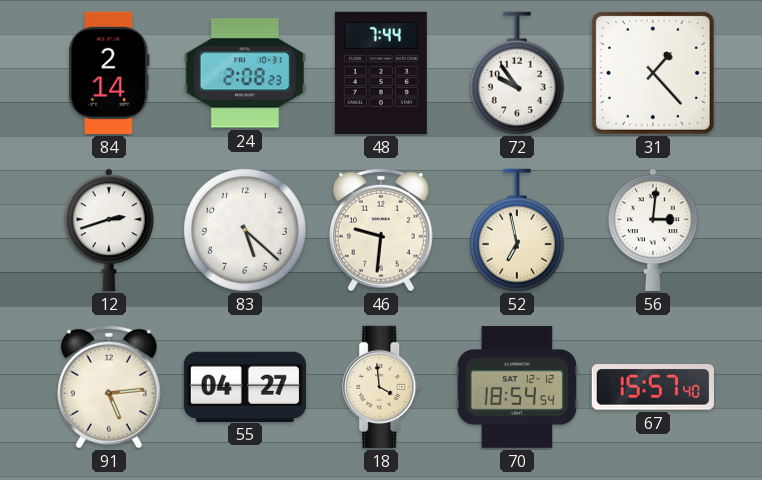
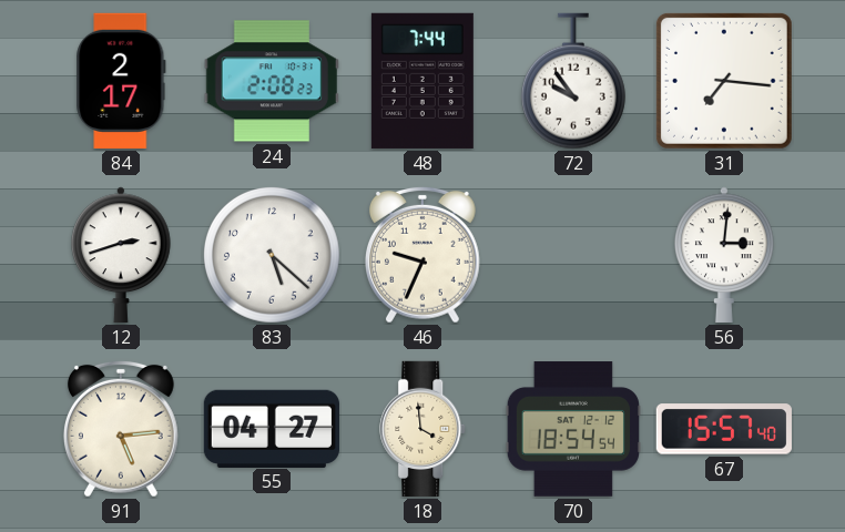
84: 2:14 -> 2:17
31: 1:23 -> 7:16
46: 9:31 -> 9:34
52: 6:58 -> none
